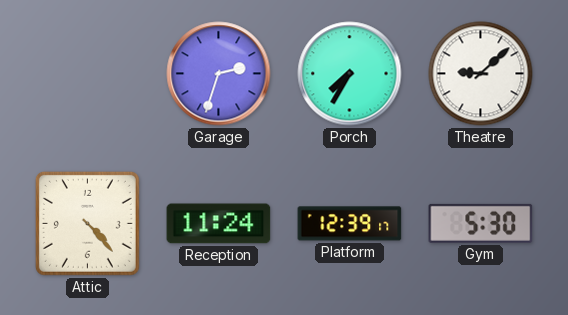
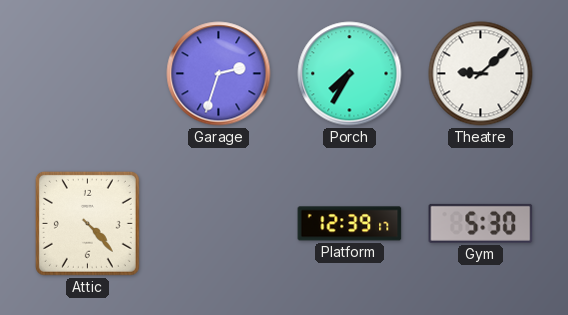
Reception: 11:24 -> none
